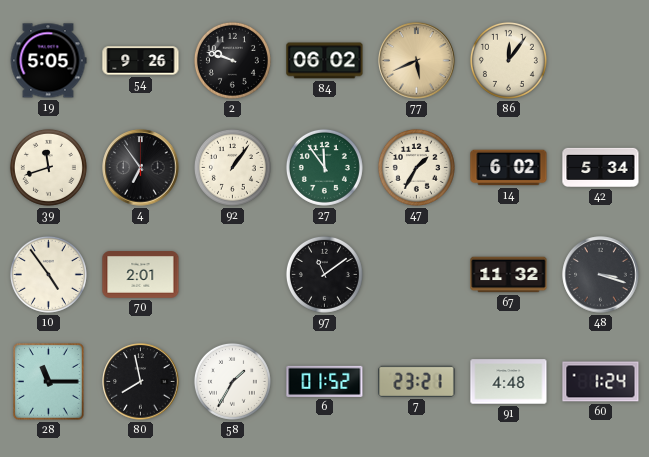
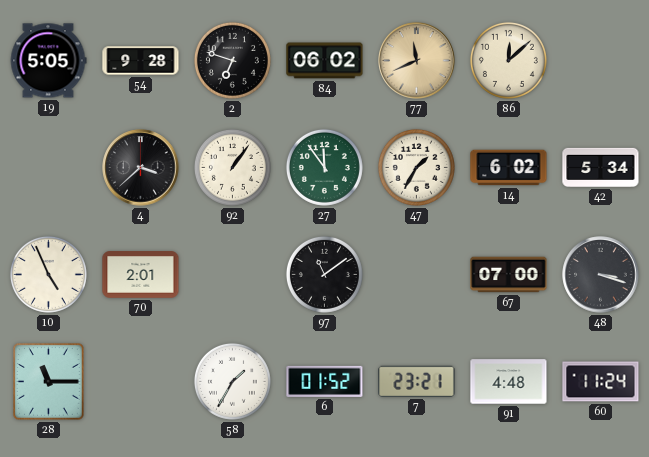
54: 9:26 -> 9:28
2: 9:48 -> 6:48
77: 5:41 -> 11:41
86: 12:06 -> 12:08
39: 11:42 -> none
4: 6:54 -> 3:38
10: 4:54 -> 4:56
67: 11:32 -> 07:00
80: 7:58 -> none
60: 1:24 -> 11:24
